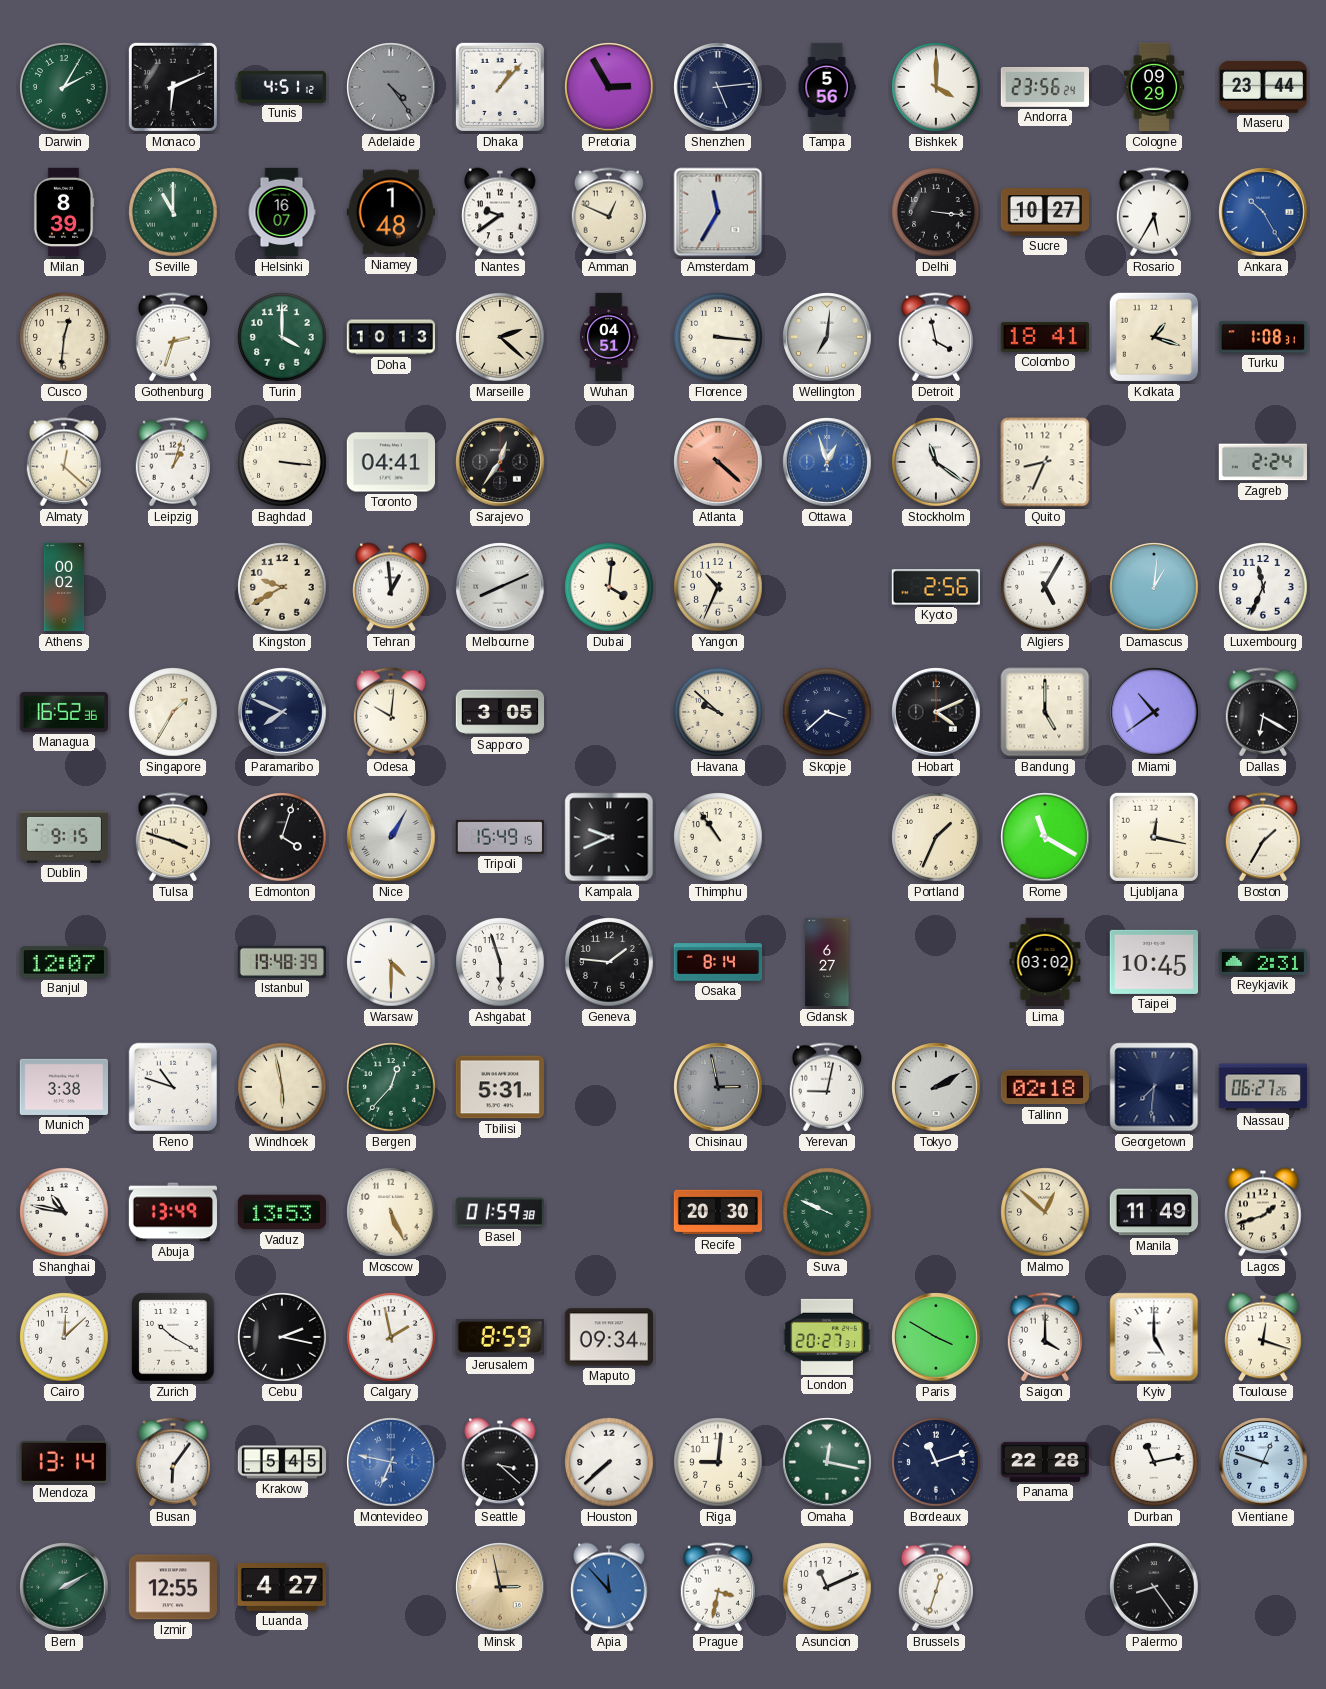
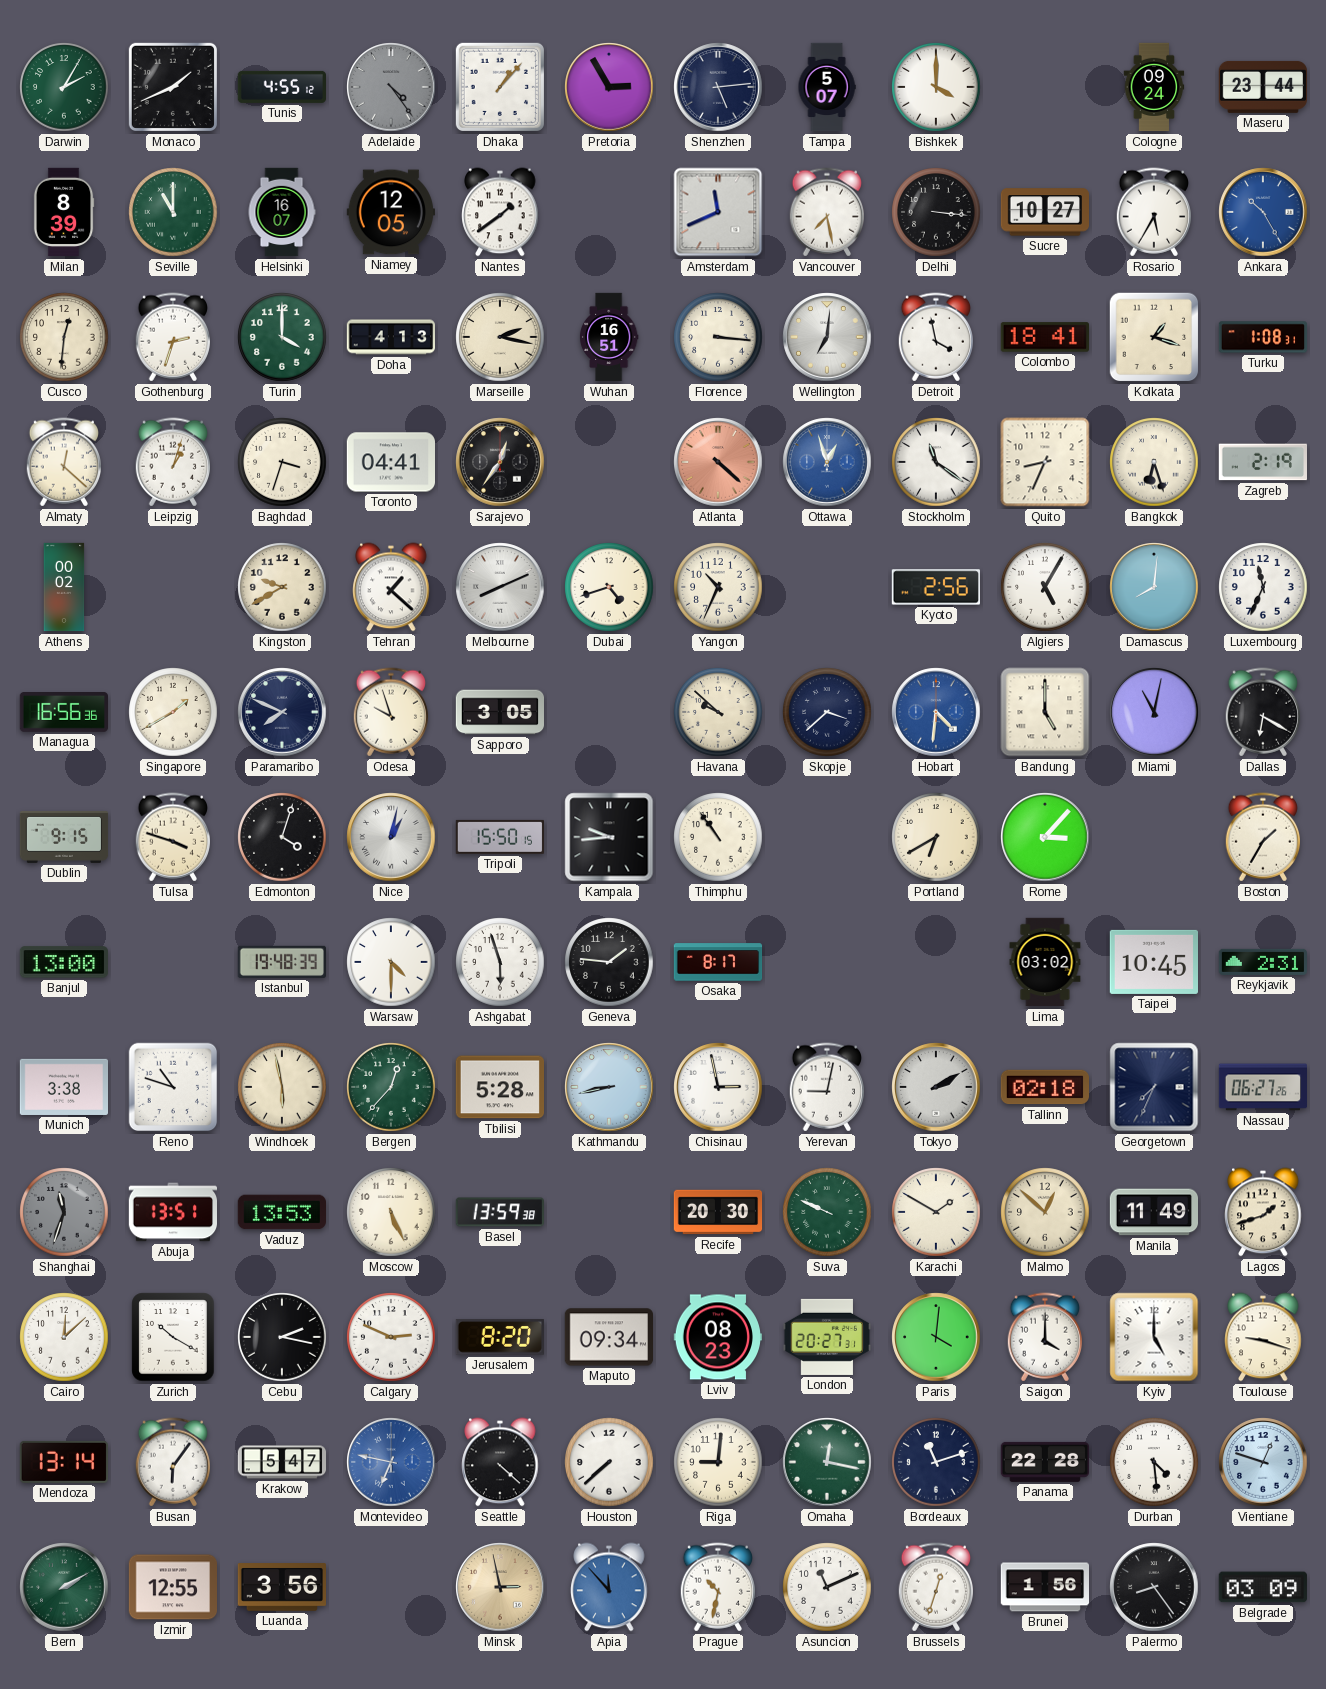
Monaco: 6:11 -> 1:41
Tunis: 4:51 -> 4:55
Tampa: 5:56 -> 5:07
Andorra: 23:56 -> none
Cologne: 09:29 -> 09:24
Niamey: 1:48 -> 12:05
Nantes: 9:39 -> 1:39
Amman: 12:49 -> none
Amsterdam: 11:35 -> 11:41
Vancouver: none -> 7:28
Doha: 10:13 -> 4:13
Marseille: 2:22 -> 2:17
Wuhan: 04:51 -> 16:51
Baghdad: 3:16 -> 3:33
Bangkok: none -> 6:27
Zagreb: 2:24 -> 2:19
Tehran: 12:59 -> 1:22
Dubai: 4:01 -> 4:42
Damascus: 1:01 -> 8:01
Managua: 16:52 -> 16:56
Singapore: 1:35 -> 1:40
Odesa: 10:01 -> 9:57
Hobart: 4:11 -> 4:31
Hobart dial: black -> blue
Miami: 10:39 -> 11:02
Nice: 1:05 -> 1:02
Tripoli: 15:49 -> 15:50
Kampala: 9:41 -> 9:44
Portland: 1:34 -> 6:40
Rome: 11:20 -> 3:07
Ljubljana: 12:17 -> none
Banjul: 12:07 -> 13:00
Osaka: 8:14 -> 8:17
Gdansk: 6:27 -> none
Tbilisi: 5:31 -> 5:28
Kathmandu: none -> 8:43
Chisinau dial: grey -> white
Georgetown: 7:31 -> 7:34
Shanghai: 10:47 -> 11:33
Shanghai dial: white -> grey
Abuja: 13:49 -> 13:51
Basel: 01:59 -> 13:59
Karachi: none -> 1:50
Calgary: 1:58 -> 2:49
Jerusalem: 8:59 -> 8:20
Lviv: none -> 08:23
Paris: 3:50 -> 4:01
Toulouse: 12:18 -> 9:18
Krakow: 5:45 -> 5:47
Seattle: 3:22 -> 4:22
Durban: 11:13 -> 4:29
Luanda: 4:27 -> 3:56
Prague: 3:32 -> 10:32
Brunei: none -> 1:56
Belgrade: none -> 03:09
